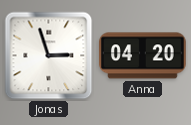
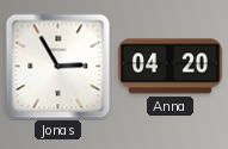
Jonas: 2:57 -> 2:55
